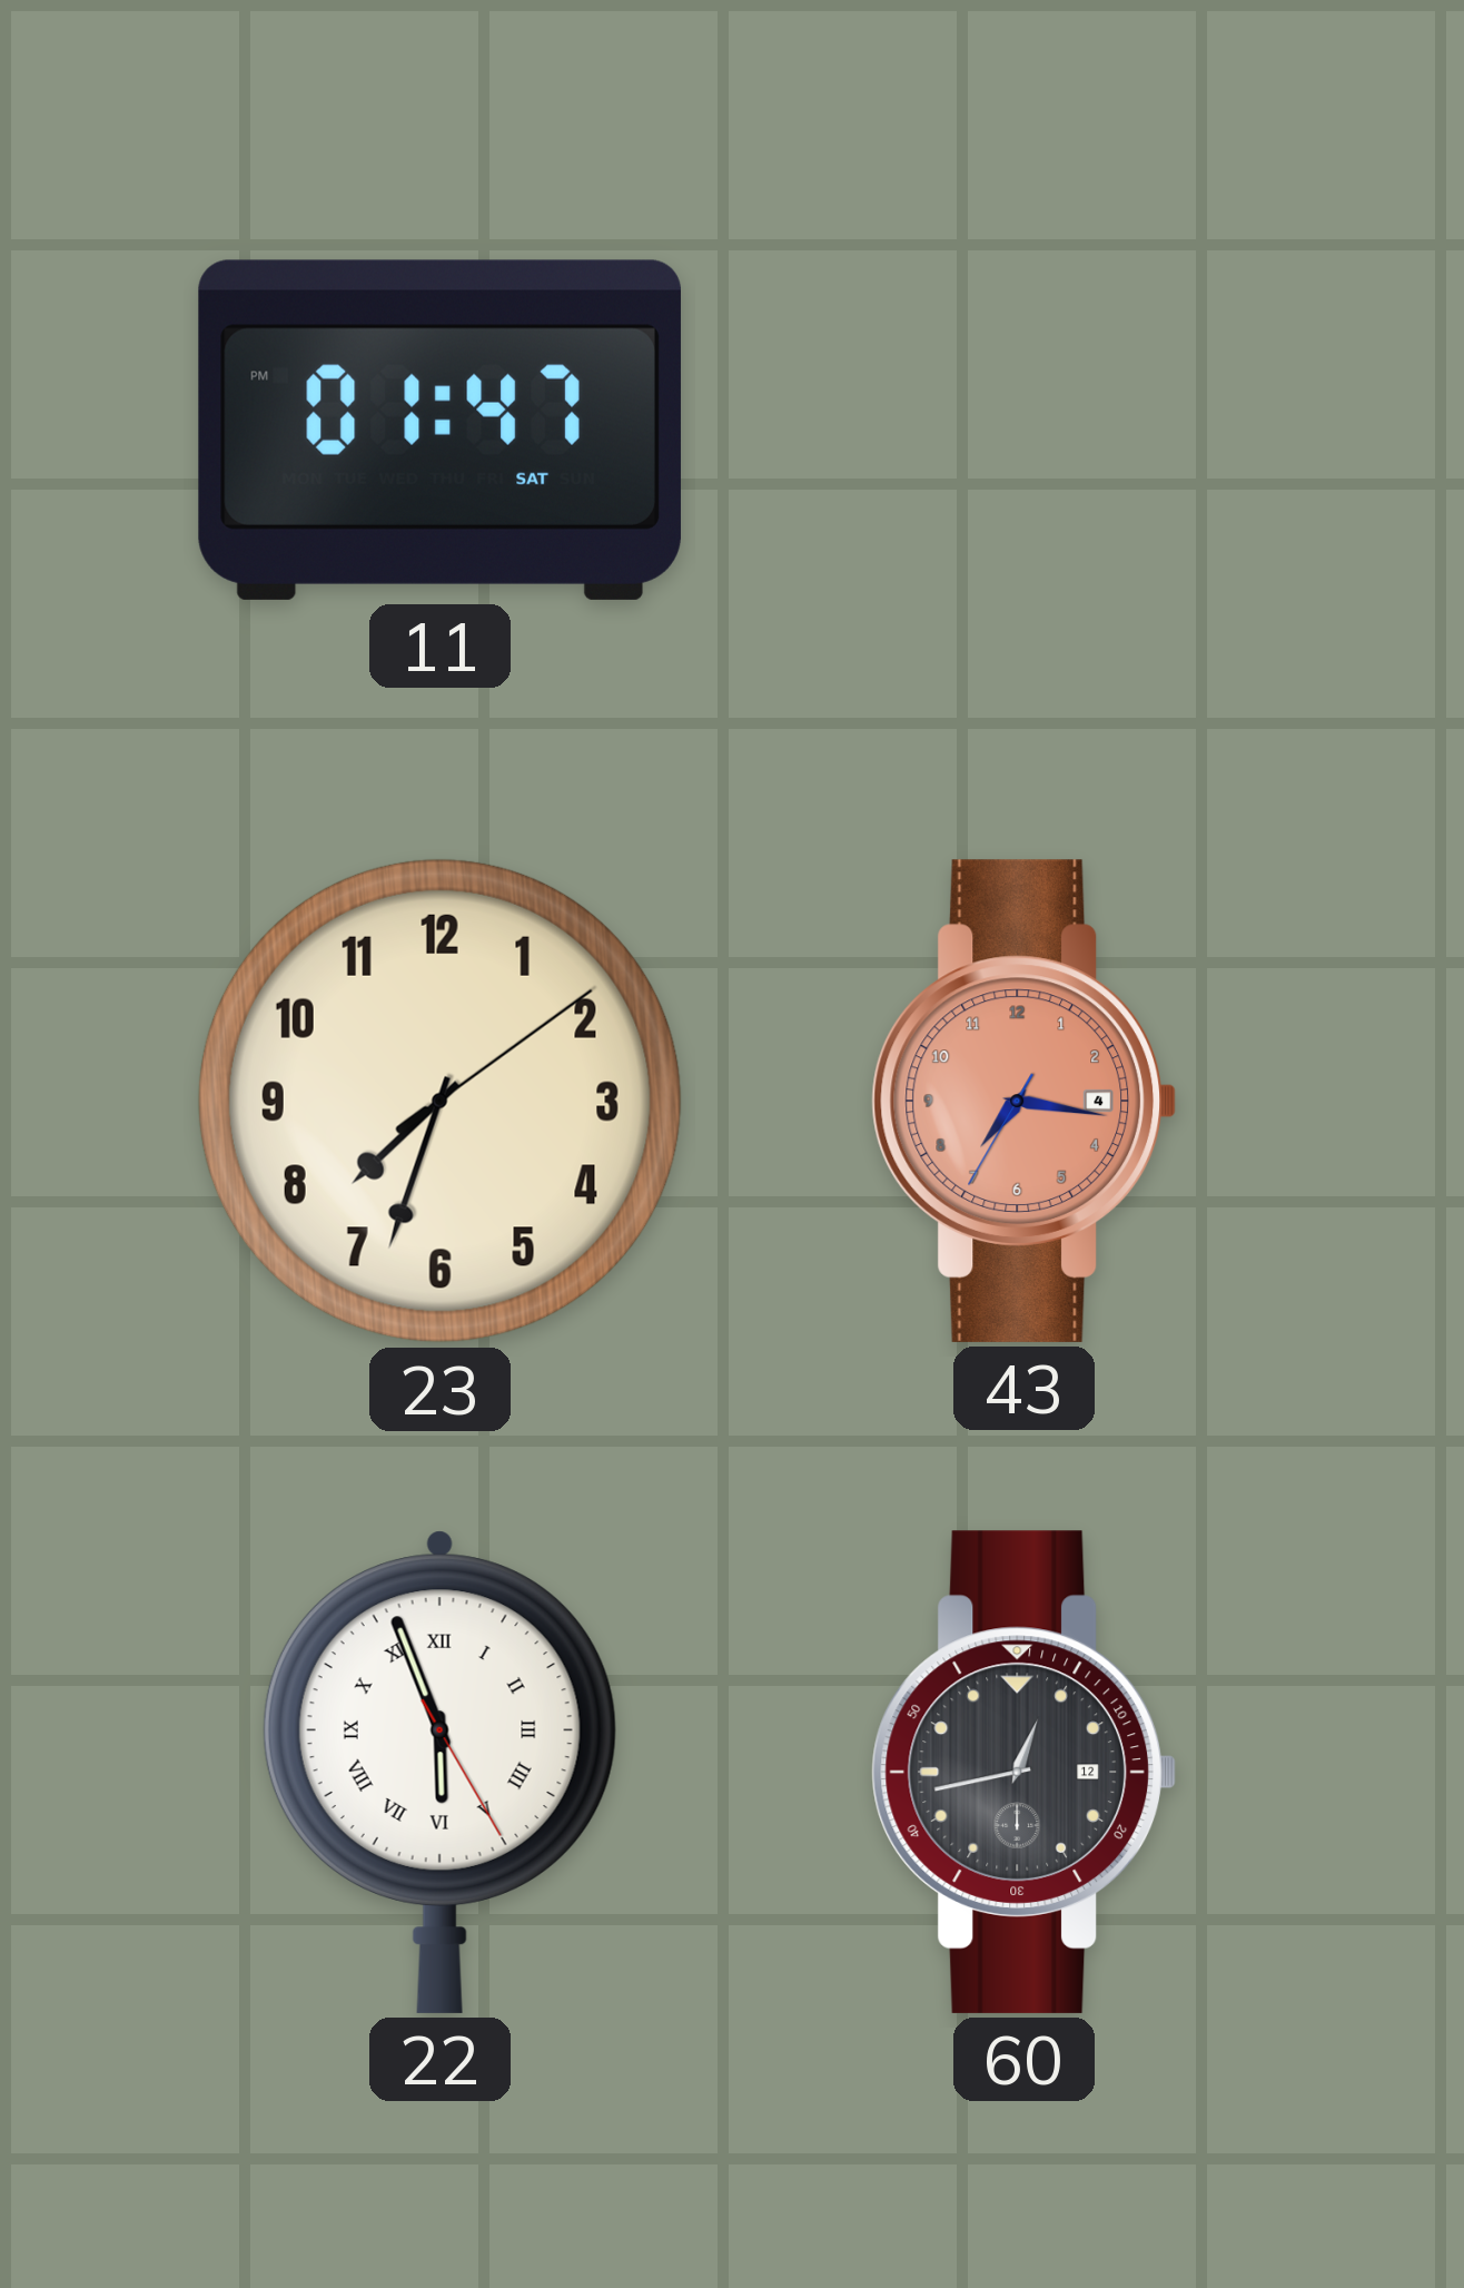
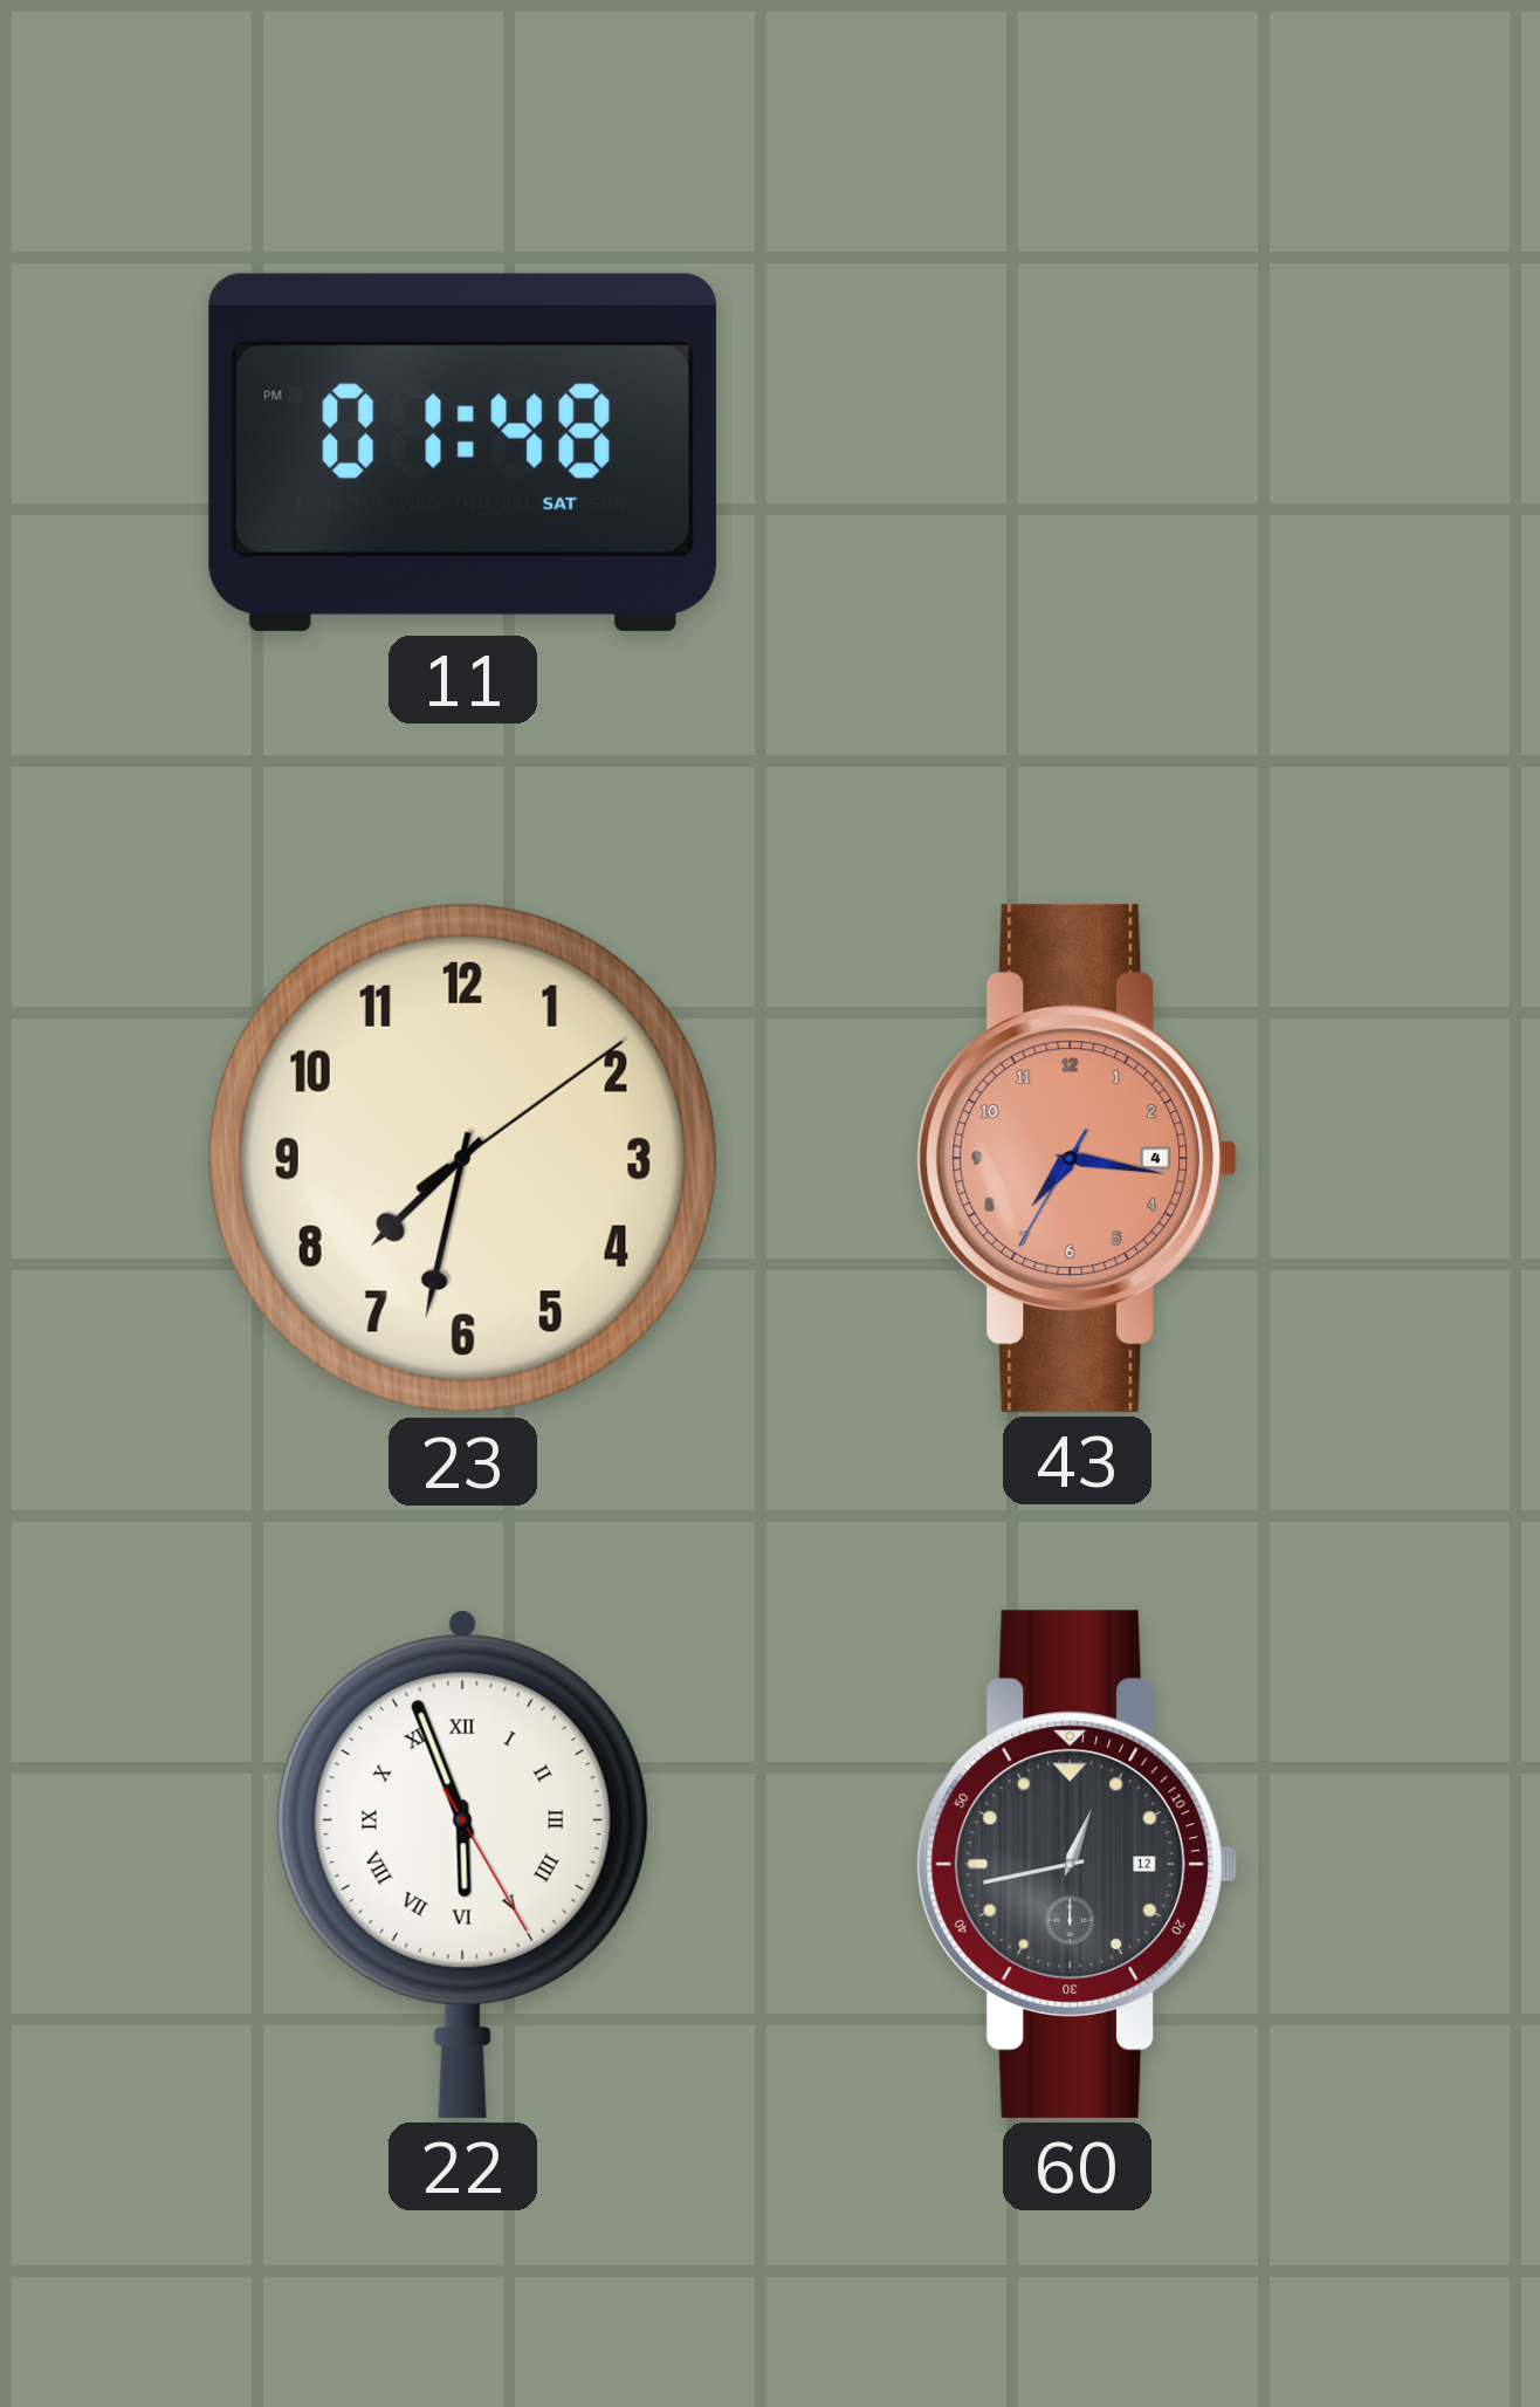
11: 01:47 -> 01:48
23: 7:33 -> 7:32
